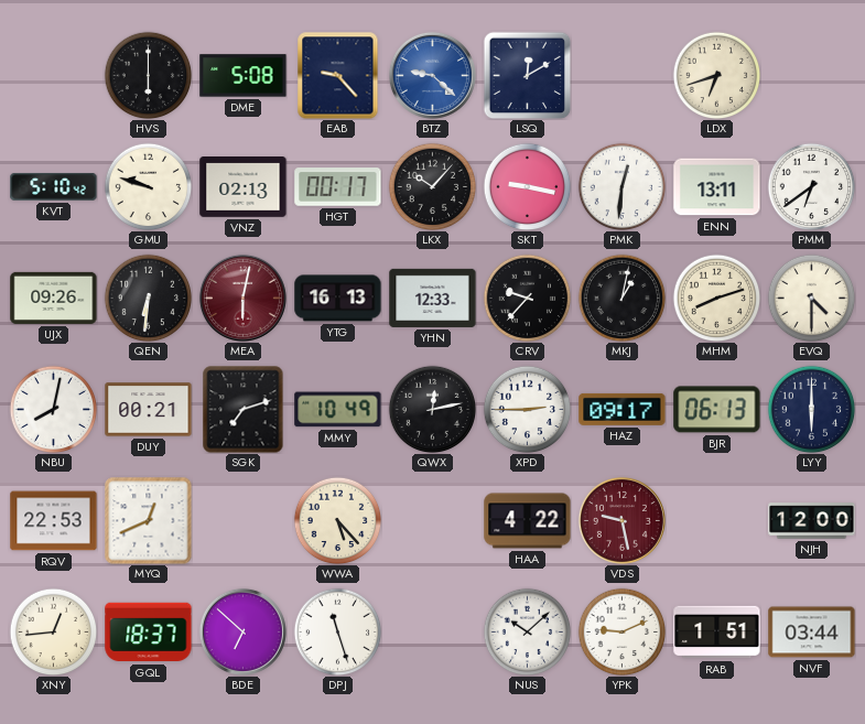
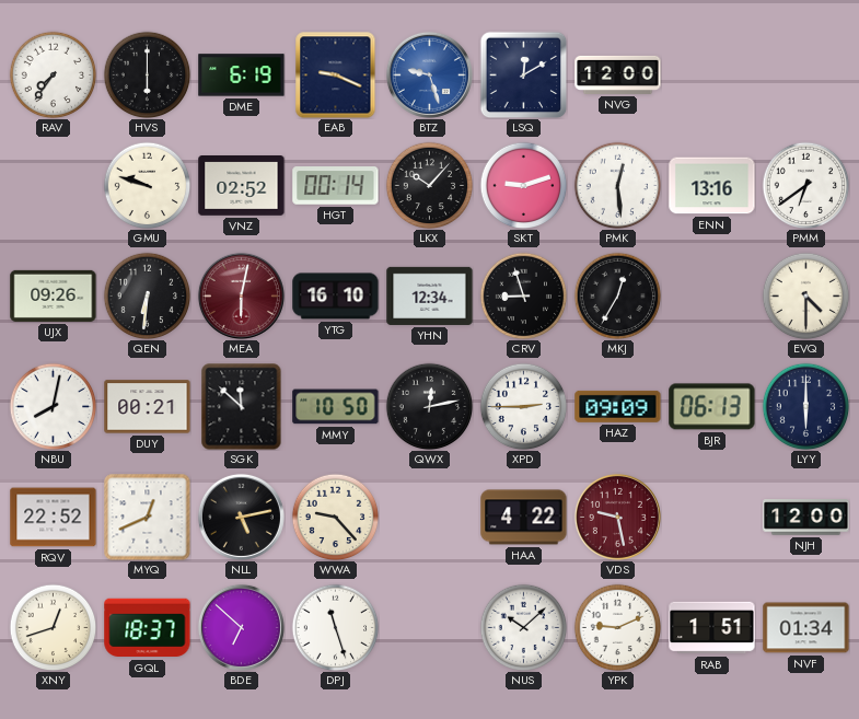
RAV: none -> 7:36
DME: 5:08 -> 6:19
EAB: 9:23 -> 9:19
BTZ: 9:22 -> 9:27
NVG: none -> 12:00
LDX: 6:42 -> none
KVT: 5:10 -> none
VNZ: 02:13 -> 02:52
HGT: 00:17 -> 00:14
SKT: 9:17 -> 9:12
PMK: 12:31 -> 12:29
ENN: 13:11 -> 13:16
YTG: 16:13 -> 16:10
YHN: 12:33 -> 12:34
CRV: 9:37 -> 8:57
MKJ: 1:02 -> 12:35
MHM: 8:12 -> none
SGK: 7:12 -> 11:52
MMY: 10:49 -> 10:50
HAZ: 09:17 -> 09:09
RQV: 22:53 -> 22:52
NLL: none -> 5:13
WWA: 5:23 -> 9:23
XNY: 12:44 -> 12:42
NVF: 03:44 -> 01:34
